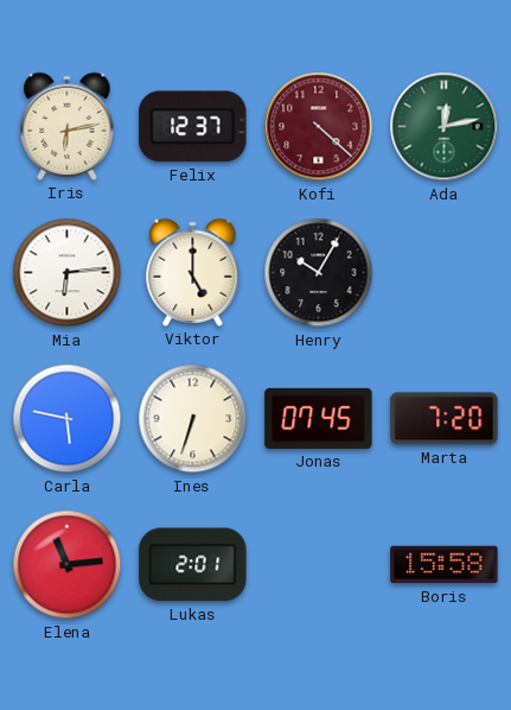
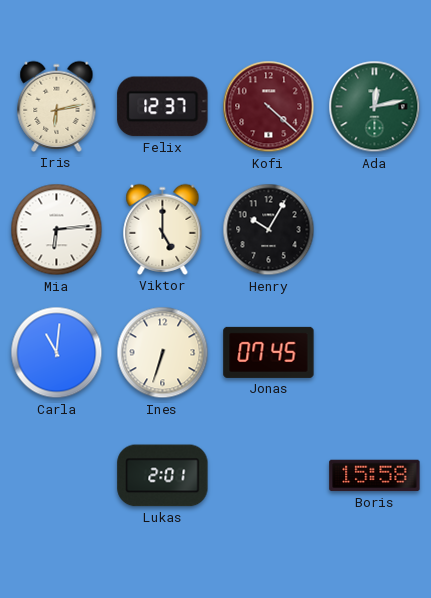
Carla: 5:47 -> 11:01
Marta: 7:20 -> none
Elena: 11:14 -> none
